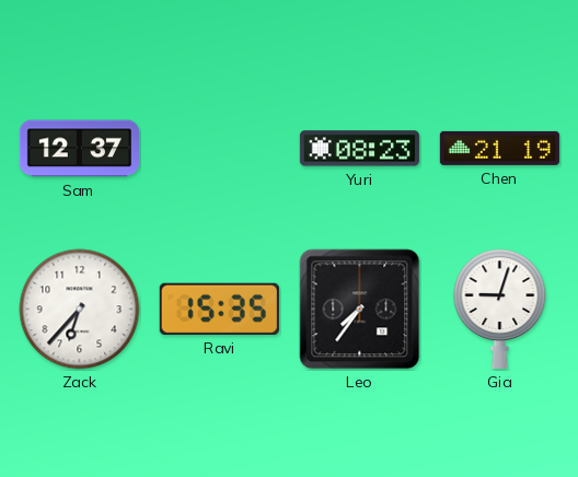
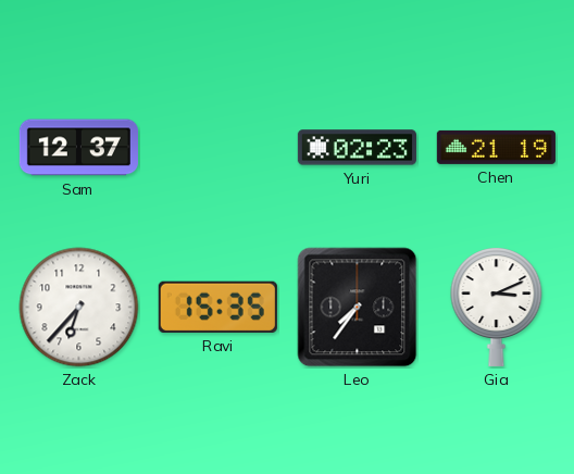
Yuri: 08:23 -> 02:23
Gia: 9:03 -> 3:11
